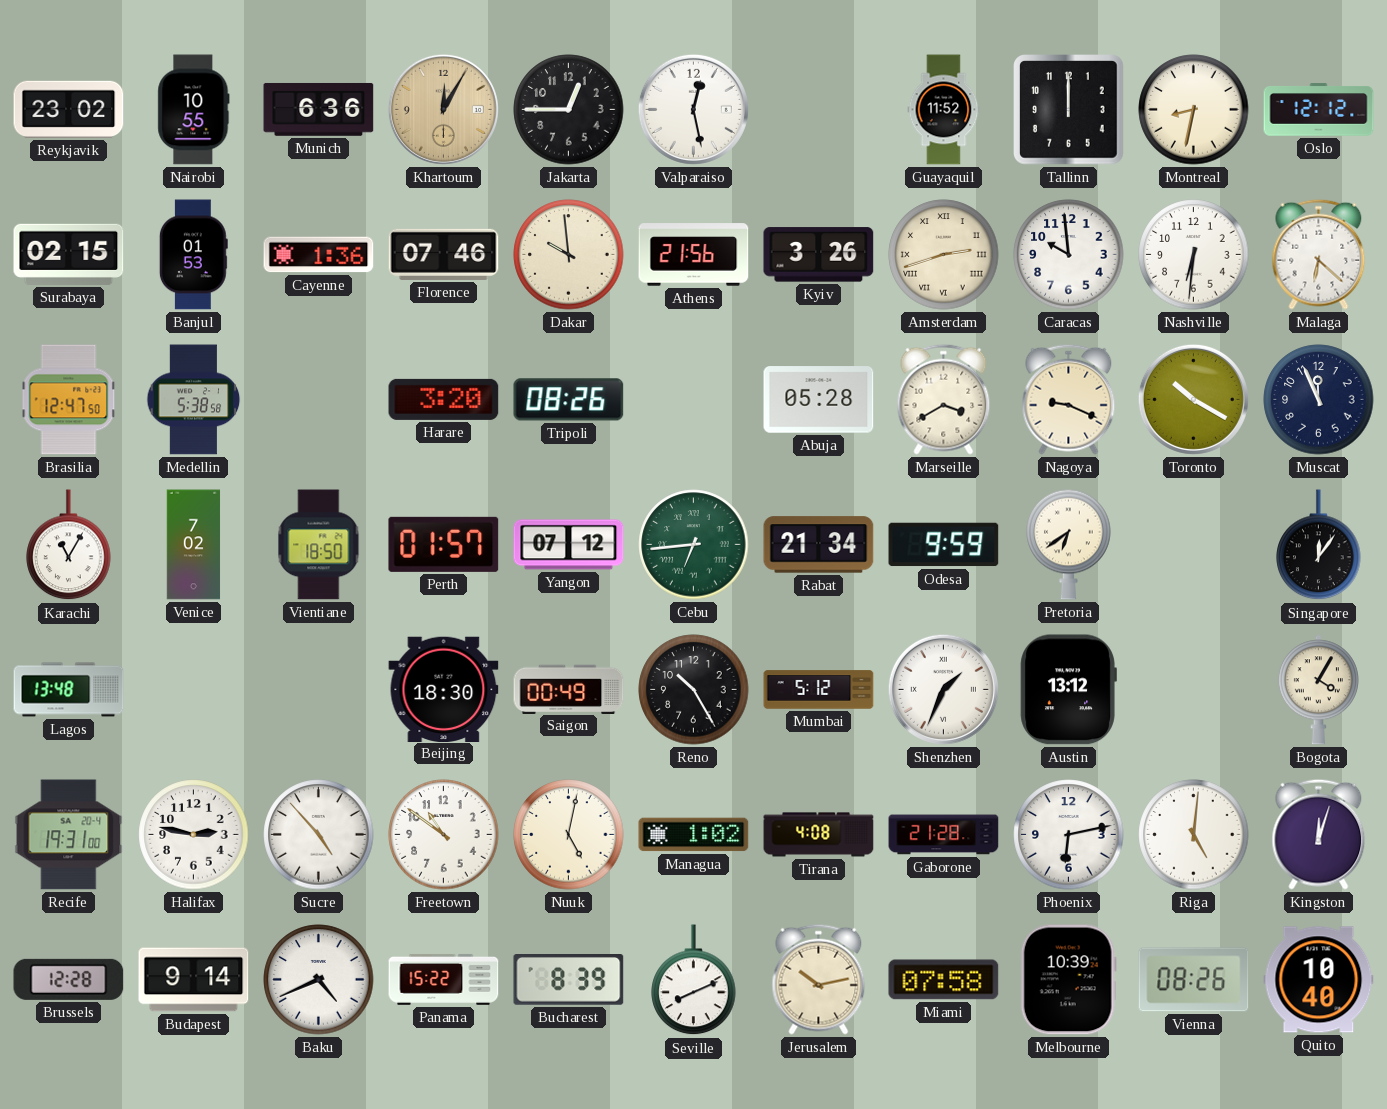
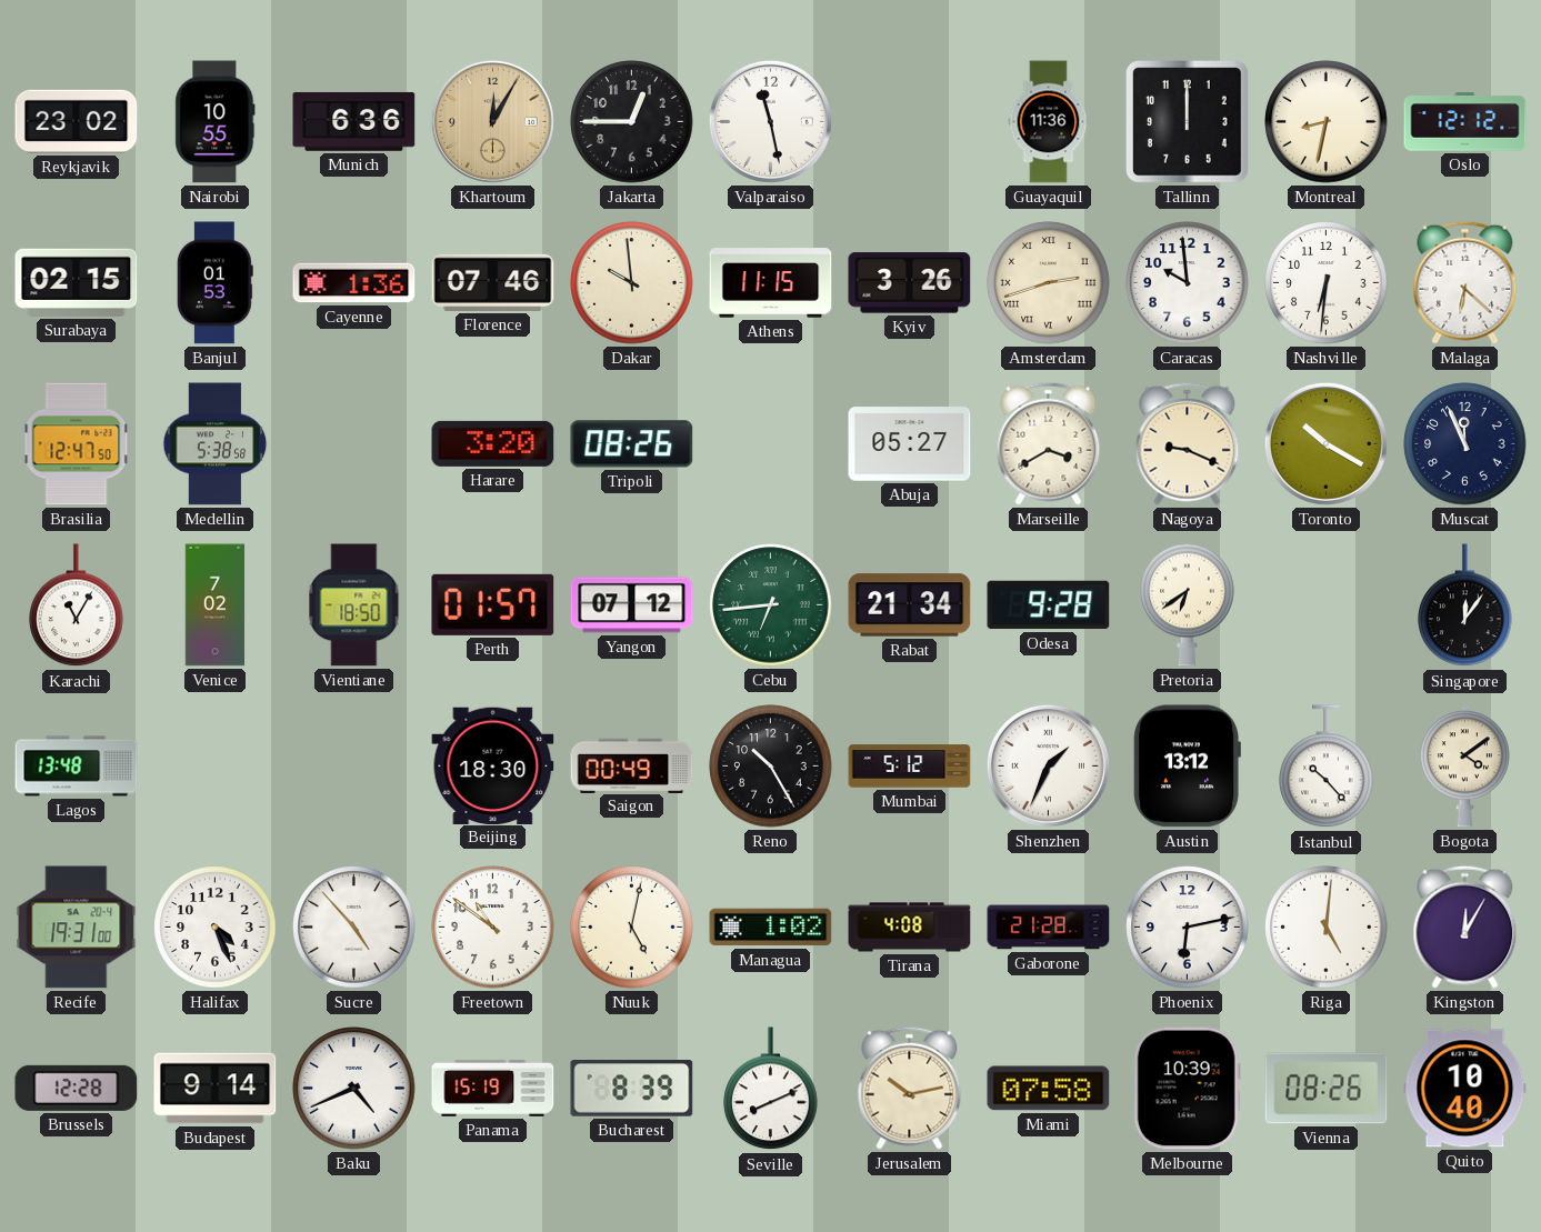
Valparaiso: 12:28 -> 11:28
Guayaquil: 11:52 -> 11:36
Athens: 21:56 -> 11:15
Abuja: 05:28 -> 05:27
Odesa: 9:59 -> 9:28
Istanbul: none -> 10:23
Bogota: 4:05 -> 4:09
Halifax: 2:47 -> 4:26
Kingston: 12:03 -> 12:05
Panama: 15:22 -> 15:19
